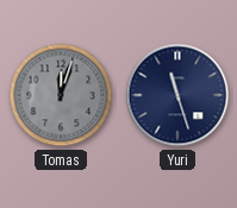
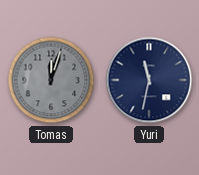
Yuri: 11:27 -> 11:32
